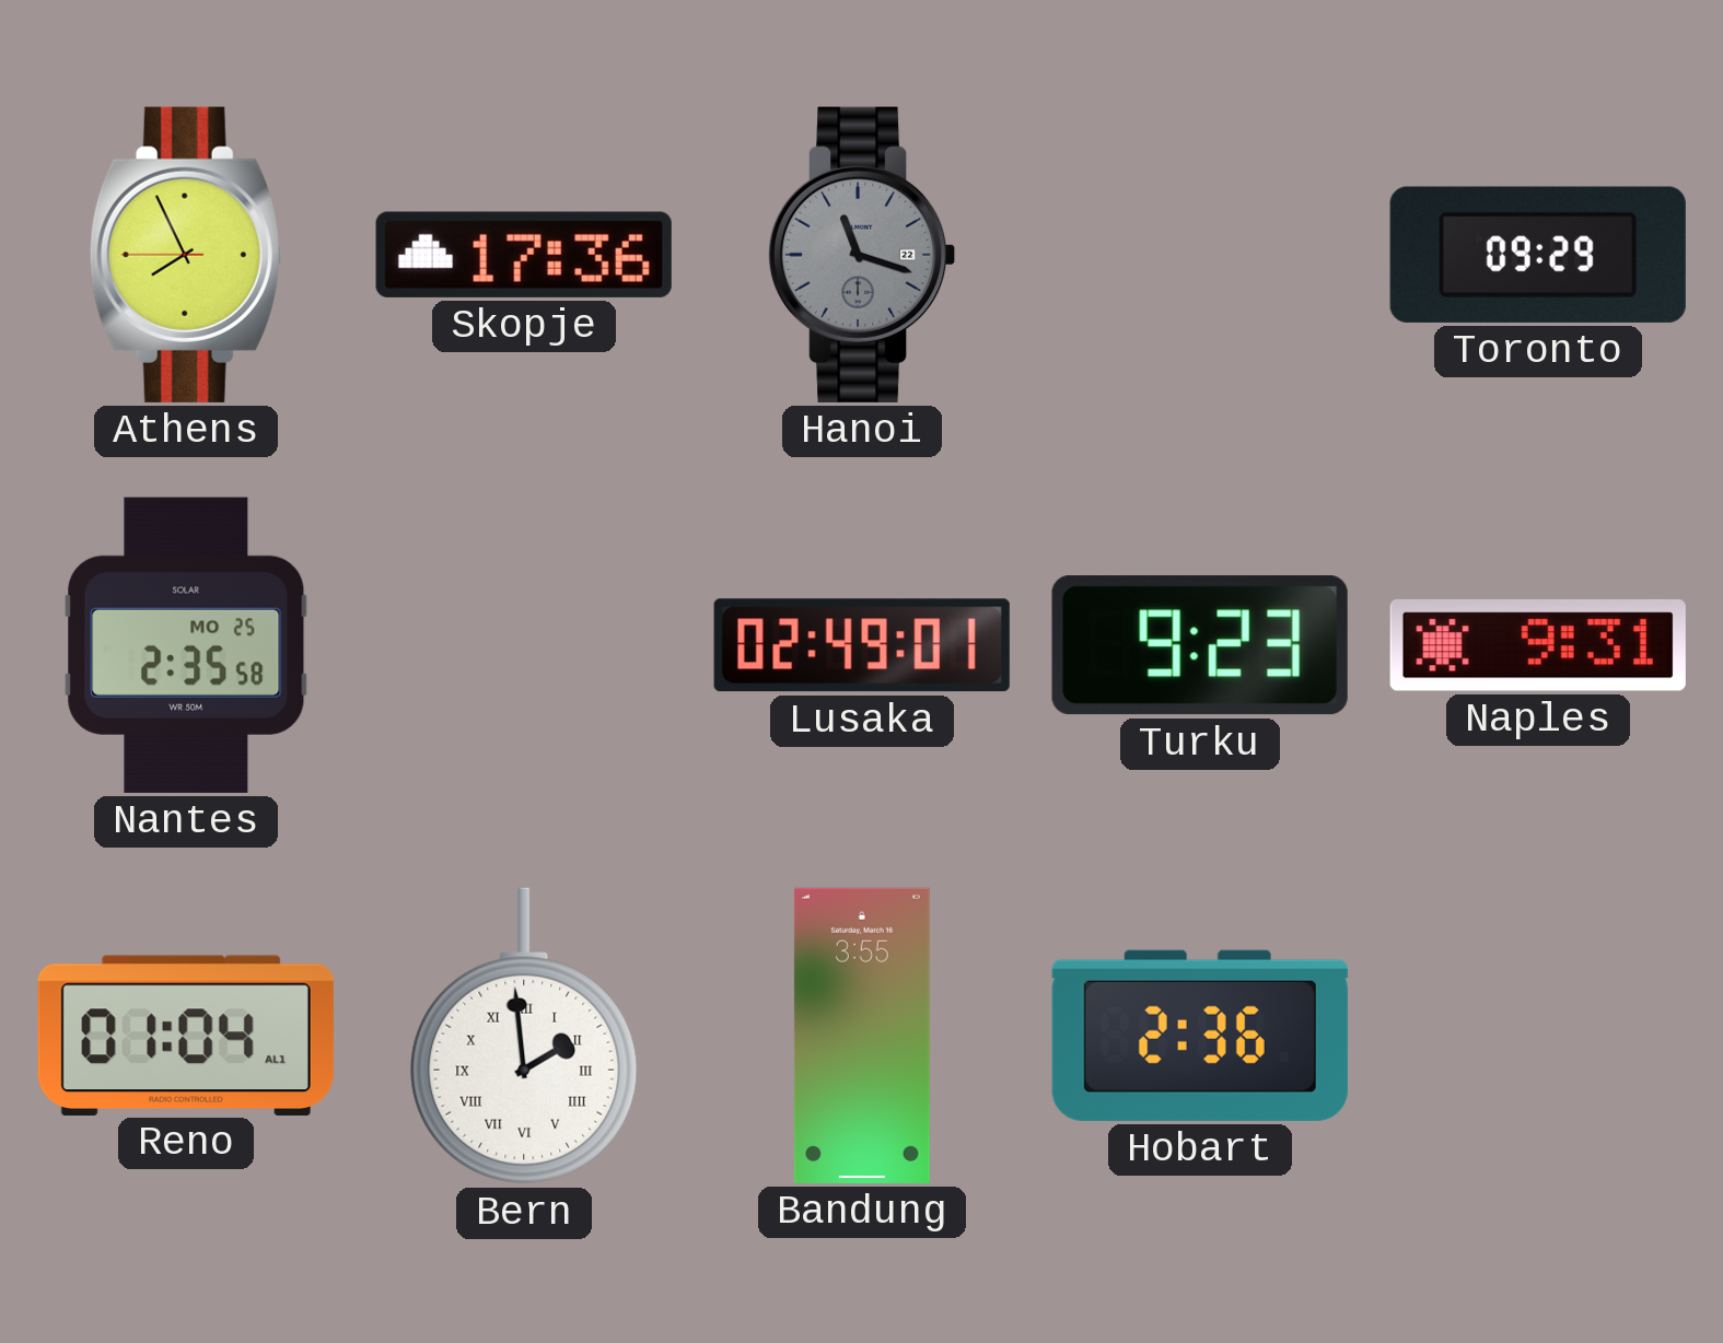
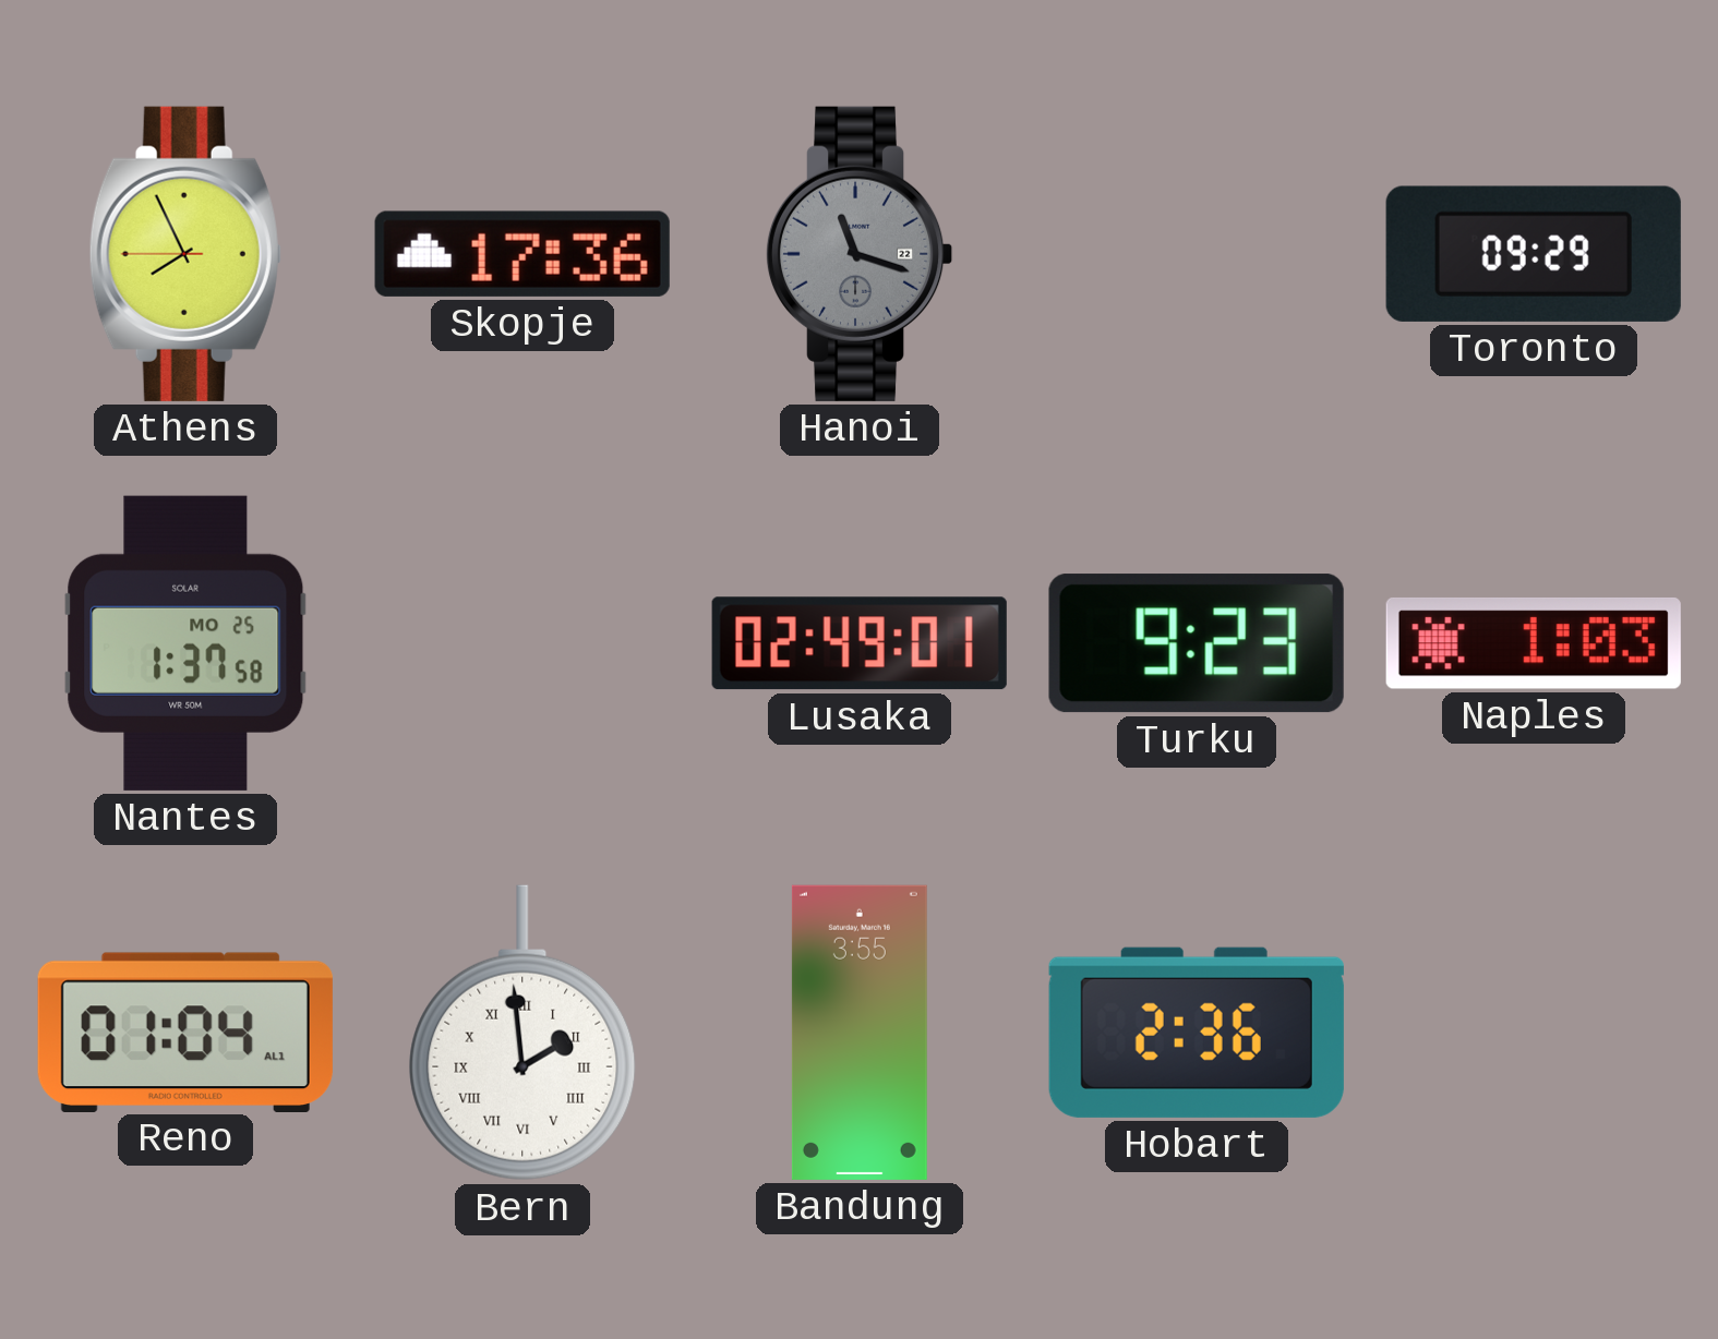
Nantes: 2:35 -> 1:37
Naples: 9:31 -> 1:03
